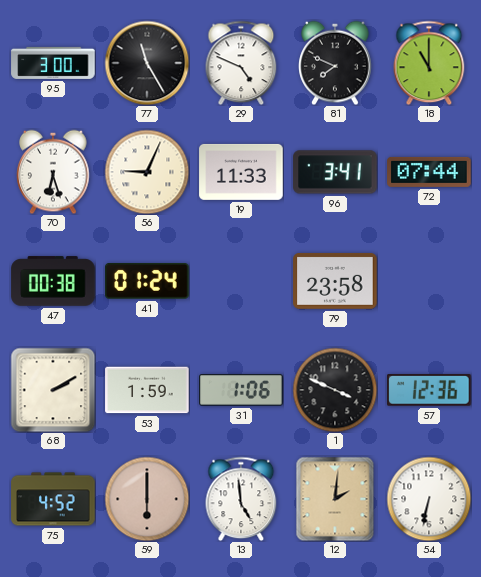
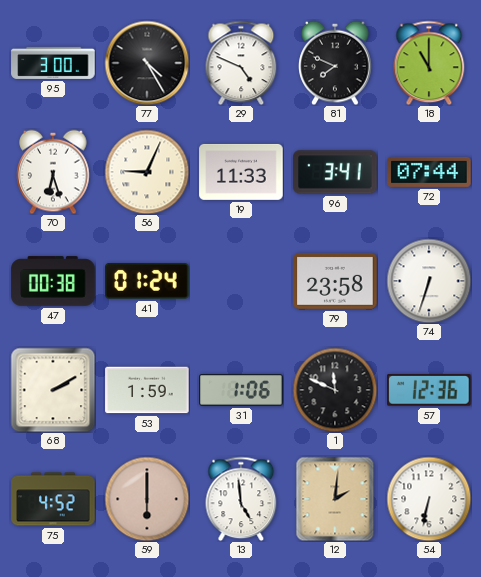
77: 11:25 -> 4:25
74: none -> 6:33
1: 3:49 -> 11:49
